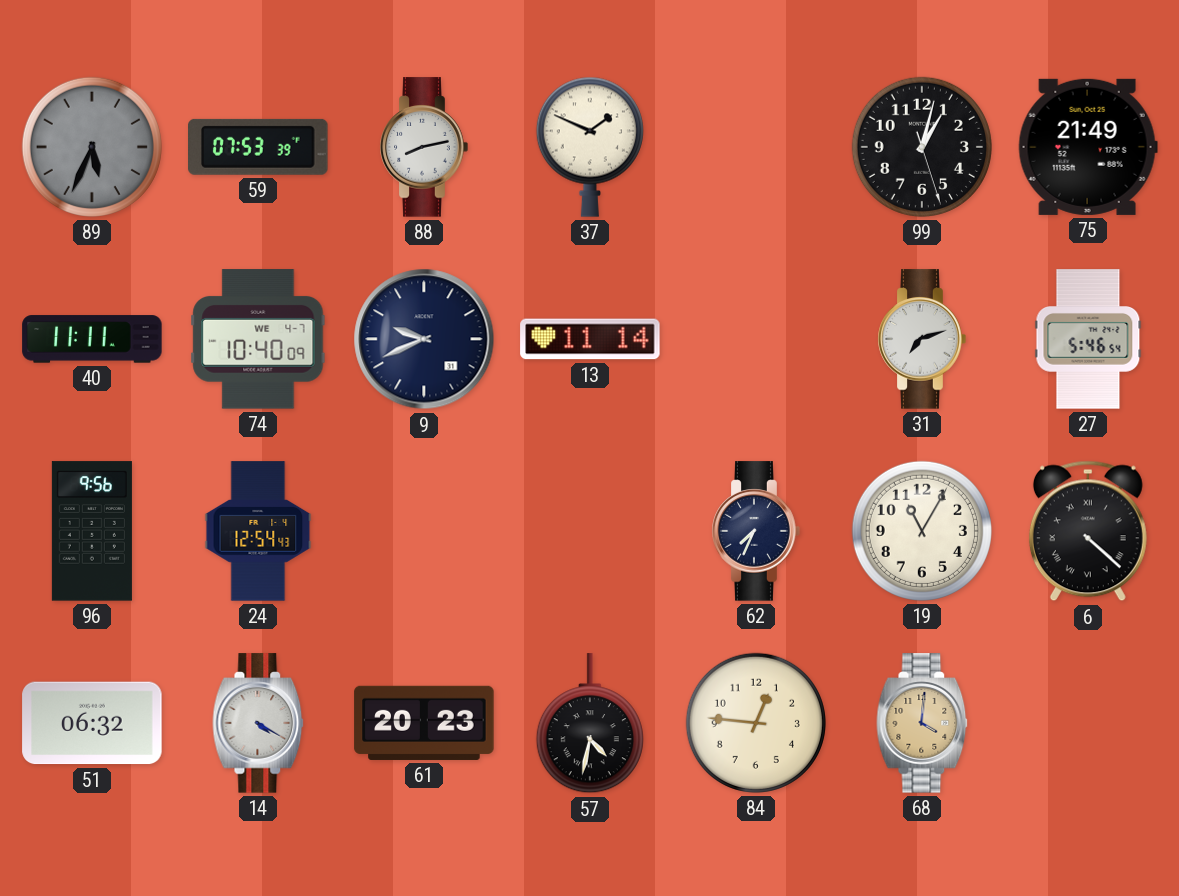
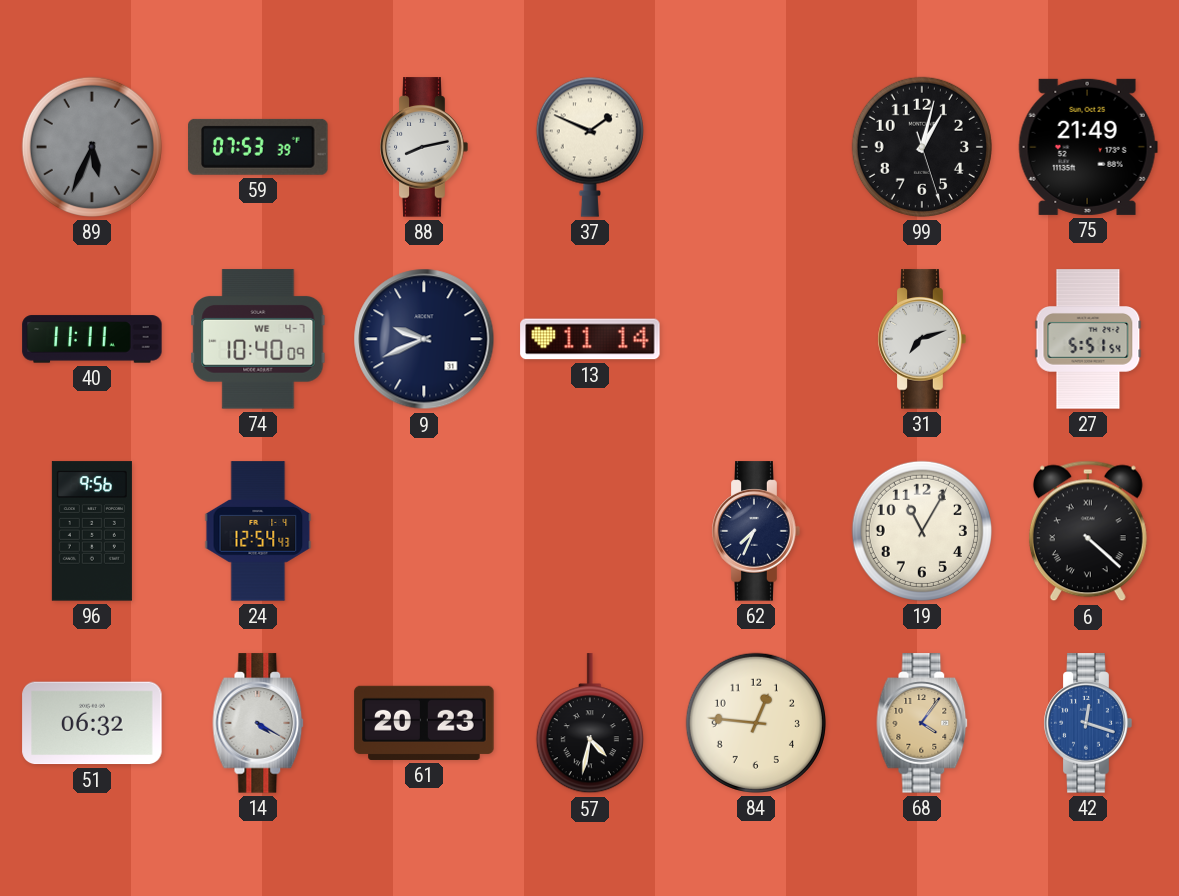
27: 5:46 -> 5:51
68: 4:01 -> 4:06
42: none -> 12:18
